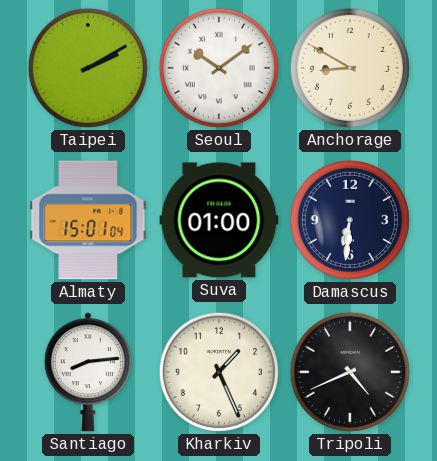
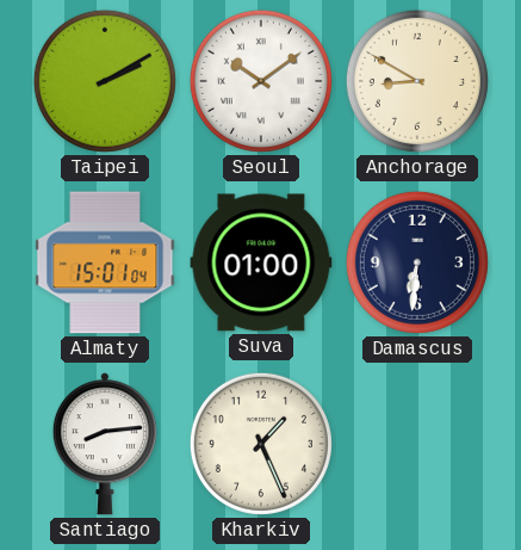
Tripoli: 4:41 -> none
